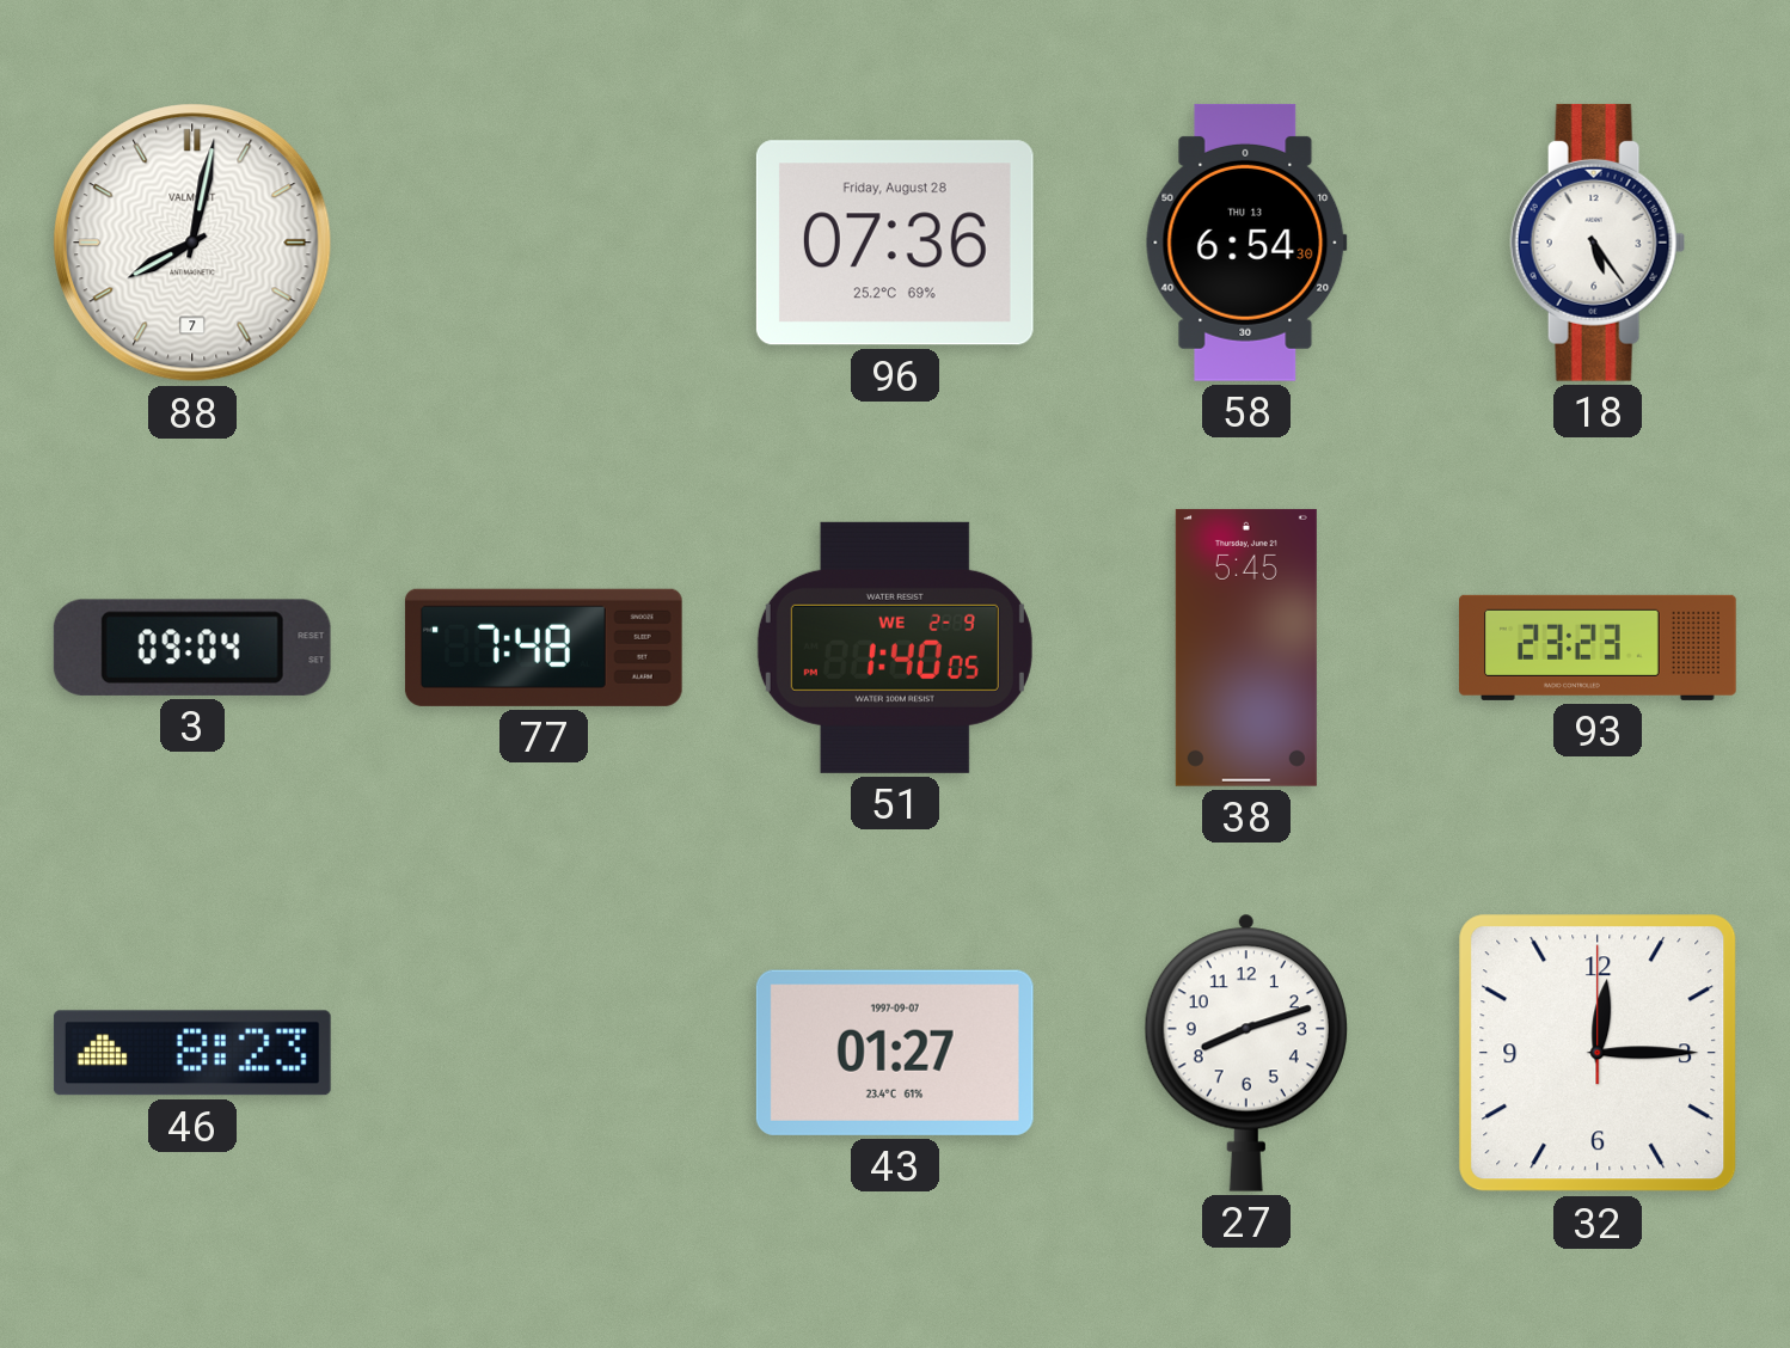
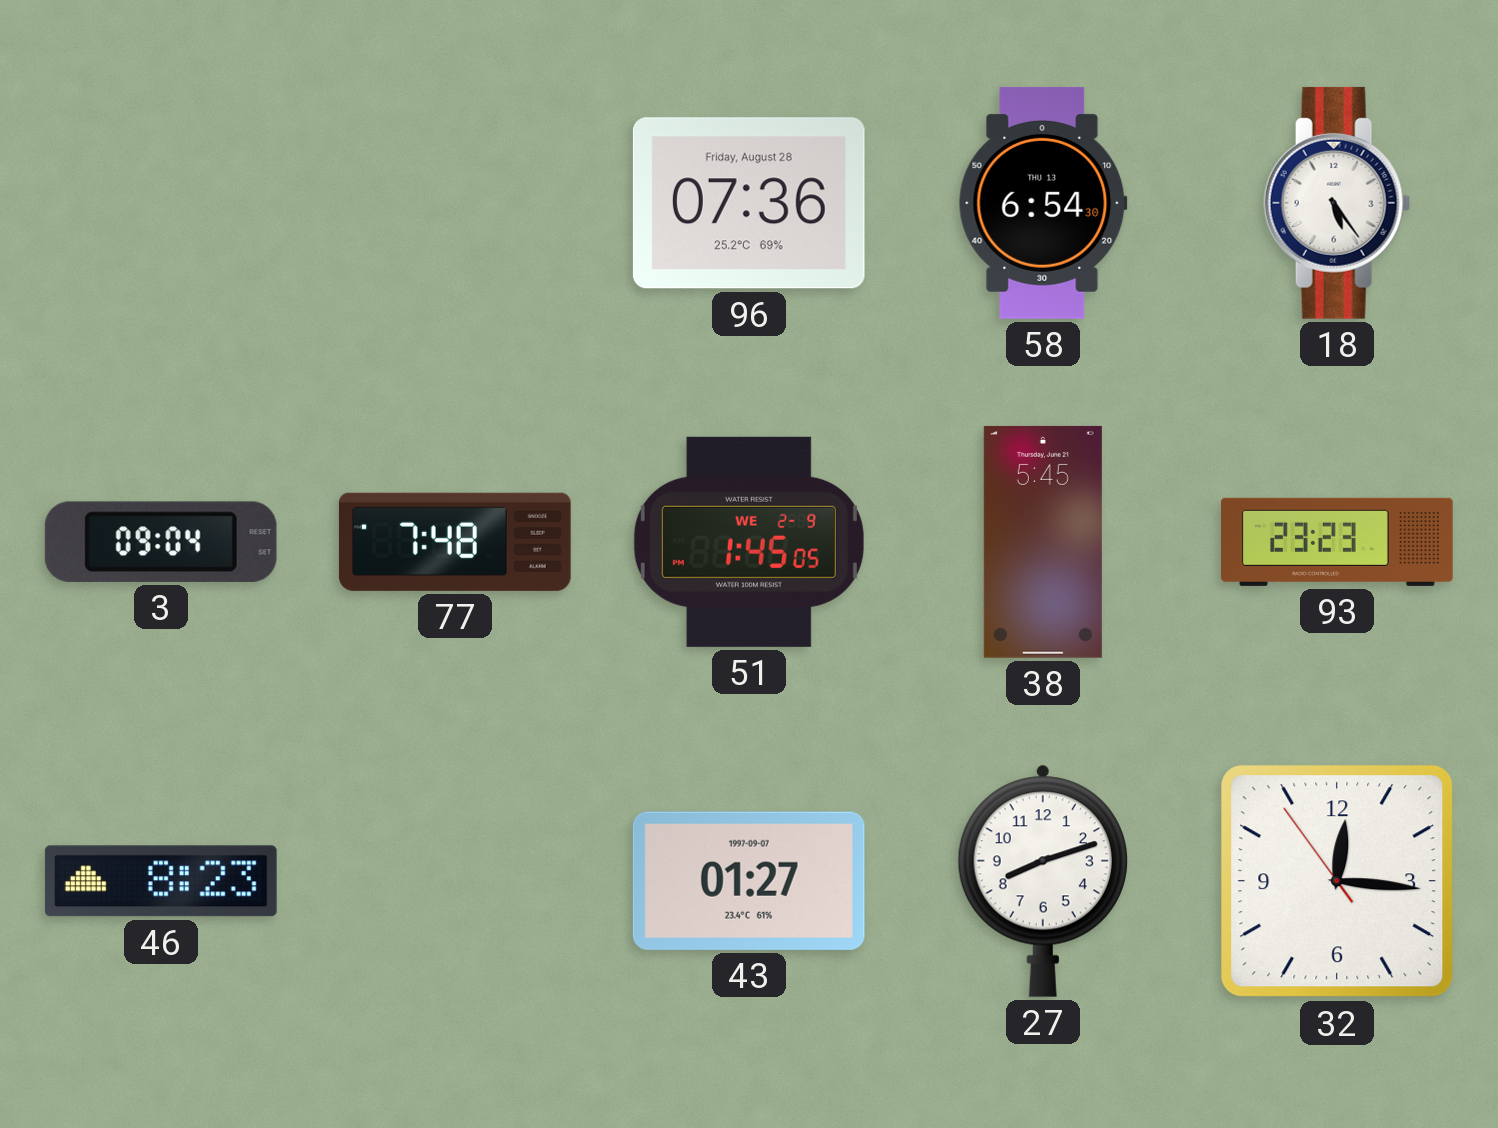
88: 8:02 -> none
51: 1:40 -> 1:45
32: 12:15:00 -> 12:15:54
